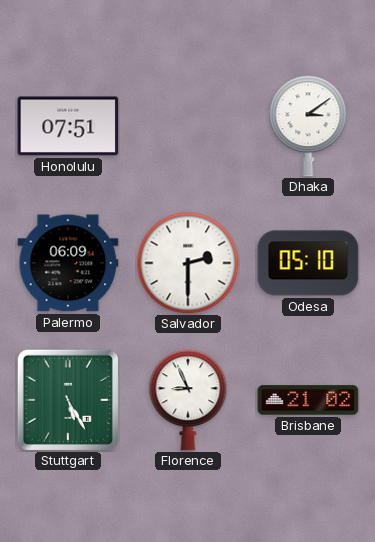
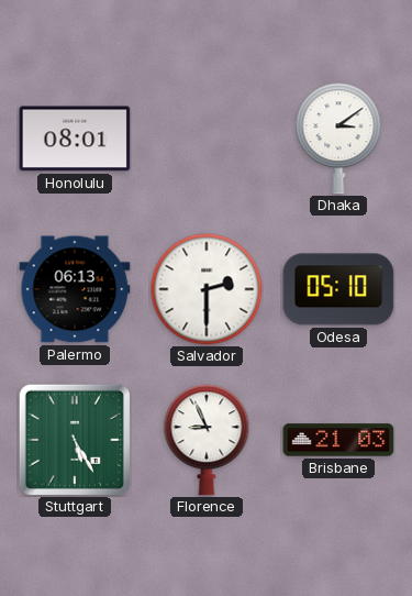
Honolulu: 07:51 -> 08:01
Palermo: 06:09 -> 06:13
Brisbane: 21:02 -> 21:03
